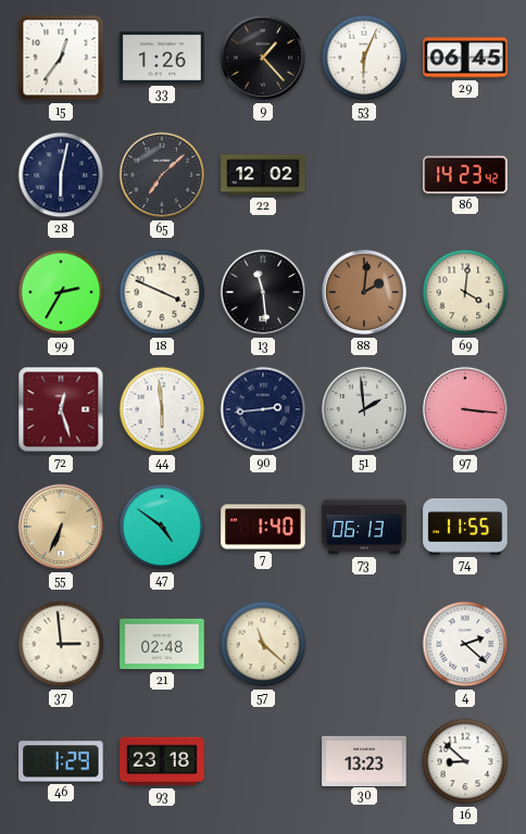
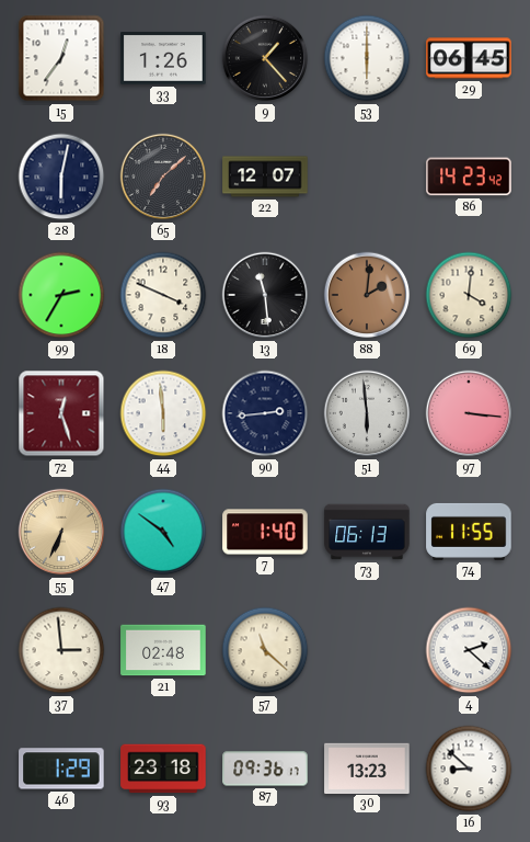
53: 6:04 -> 6:00
22: 12:02 -> 12:07
51: 1:59 -> 5:59
87: none -> 09:36
